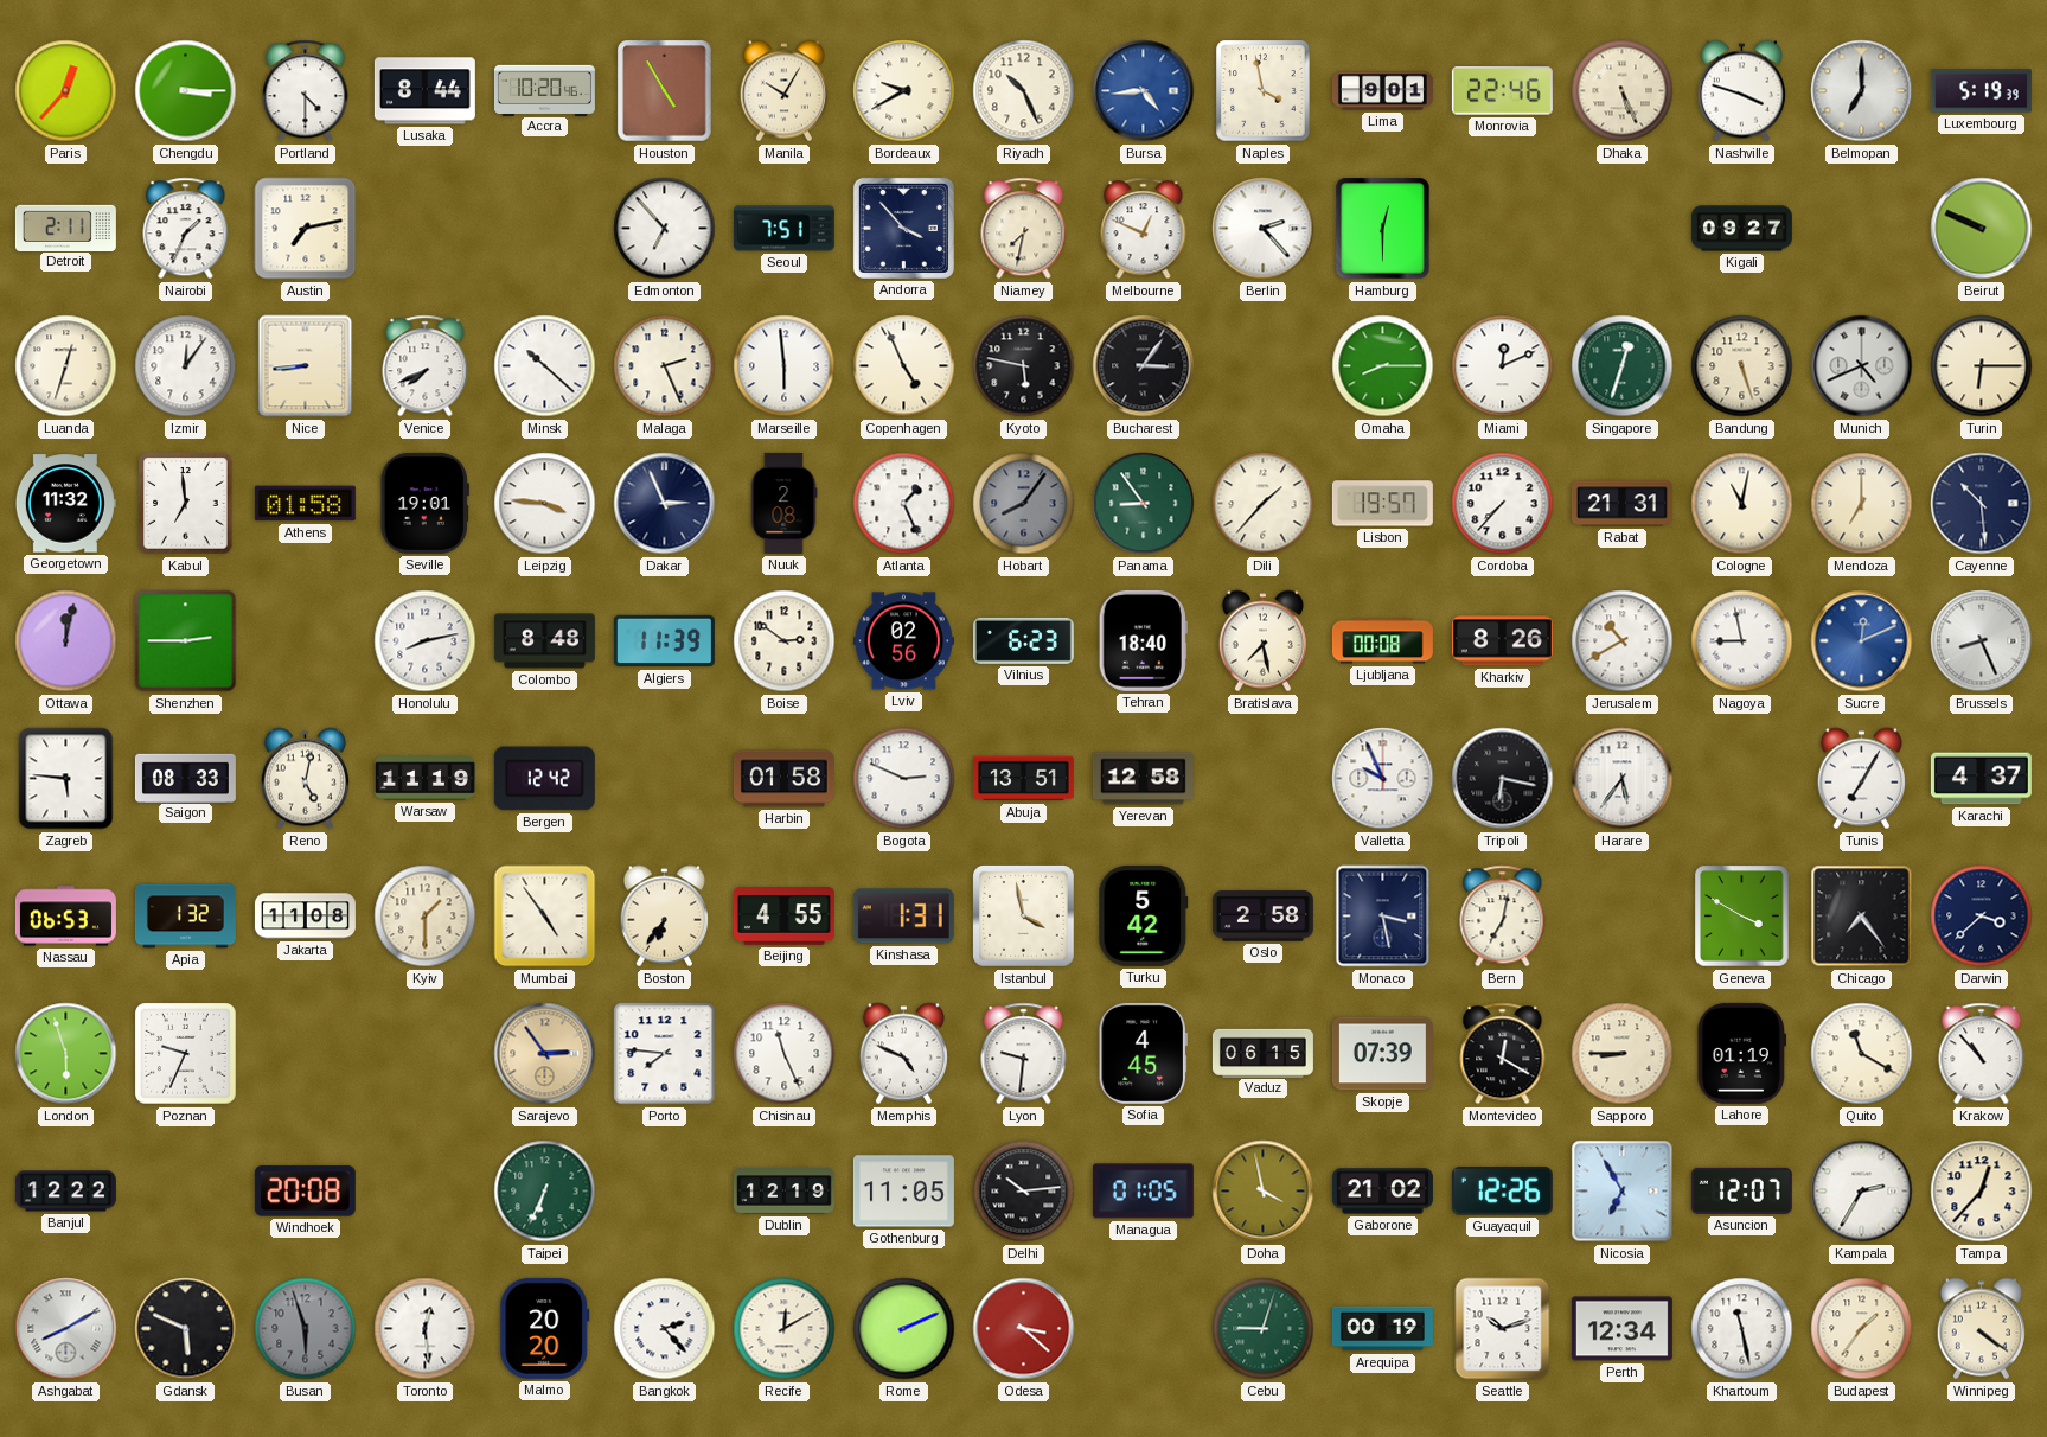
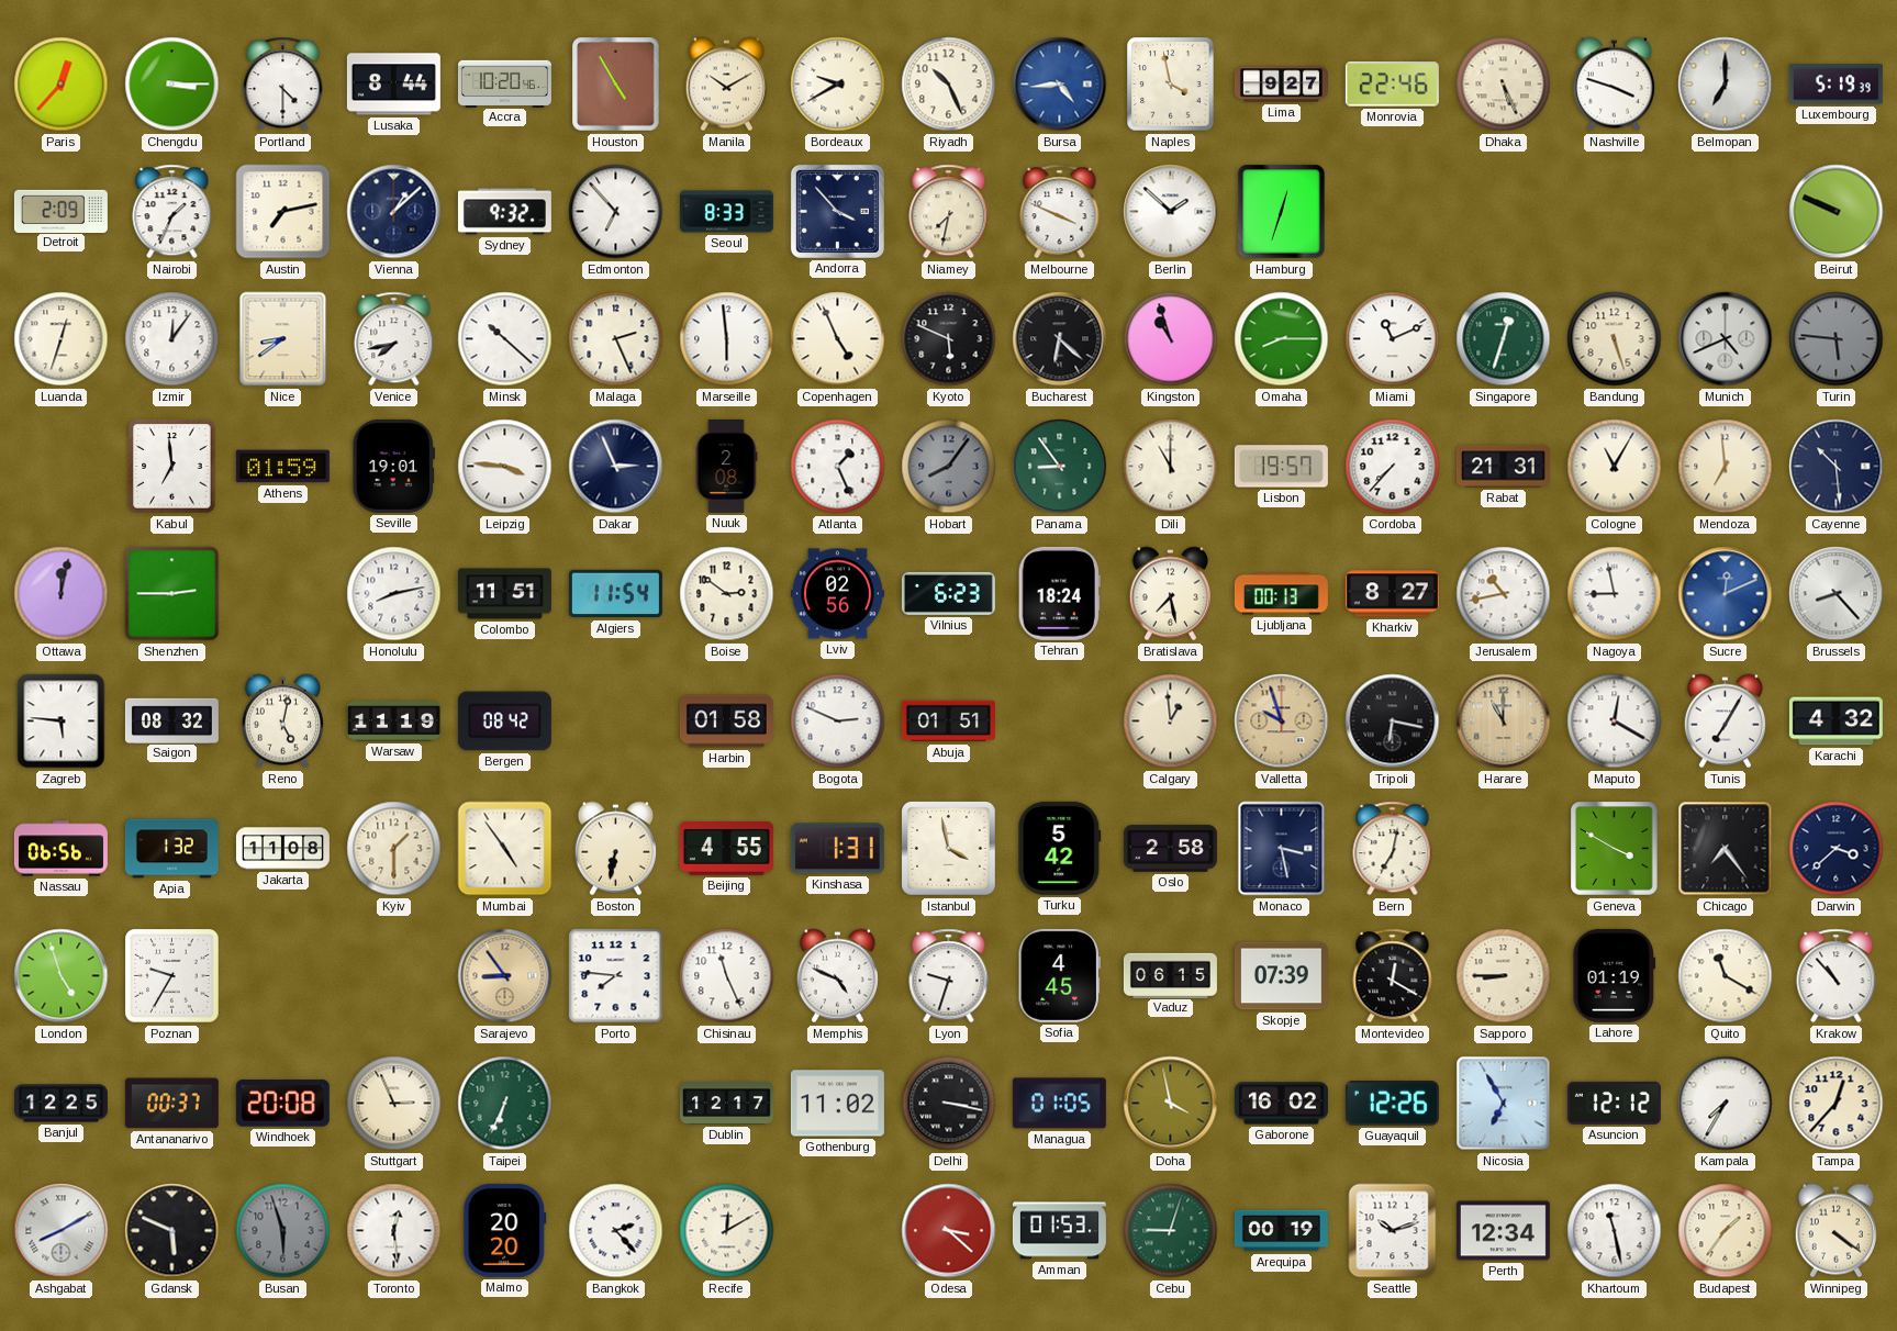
Manila: 10:05 -> 10:10
Lima: 9:01 -> 9:27
Detroit: 2:11 -> 2:09
Vienna: none -> 1:08
Sydney: none -> 9:32
Seoul: 7:51 -> 8:33
Melbourne: 12:49 -> 3:49
Berlin: 2:23 -> 1:52
Hamburg: 12:30 -> 12:33
Kigali: 09:27 -> none
Nice: 8:44 -> 8:39
Venice: 7:41 -> 7:43
Kyoto: 5:47 -> 5:49
Bucharest: 3:06 -> 6:22
Kingston: none -> 10:57
Miami: 12:11 -> 11:11
Turin: 6:15 -> 5:46
Turin dial: cream -> grey
Georgetown: 11:32 -> none
Athens: 01:58 -> 01:59
Dili: 1:37 -> 11:00
Cologne: 11:02 -> 11:05
Mendoza: 7:00 -> 6:59
Colombo: 8:48 -> 11:51
Algiers: 11:39 -> 11:54
Tehran: 18:40 -> 18:24
Ljubljana: 00:08 -> 00:13
Kharkiv: 8:26 -> 8:27
Jerusalem: 10:40 -> 10:43
Brussels: 8:26 -> 8:23
Saigon: 08:33 -> 08:32
Bergen: 12:42 -> 08:42
Abuja: 13:51 -> 01:51
Yerevan: 12:58 -> none
Calgary: none -> 12:59
Valletta: 9:56 -> 9:57
Valletta dial: white -> champagne
Harare: 5:36 -> 11:00
Harare dial: white -> champagne
Maputo: none -> 12:20
Karachi: 4:37 -> 4:32
Nassau: 06:53 -> 06:56
Boston: 6:36 -> 6:32
London: 5:57 -> 4:57
Poznan: 9:34 -> 9:35
Sarajevo: 2:54 -> 8:54
Lyon: 9:31 -> 9:33
Banjul: 12:22 -> 12:25
Antananarivo: none -> 00:37
Stuttgart: none -> 2:56
Dublin: 12:19 -> 12:17
Gothenburg: 11:05 -> 11:02
Delhi: 10:14 -> 3:17
Gaborone: 21:02 -> 16:02
Asuncion: 12:07 -> 12:12
Kampala: 2:35 -> 7:35
Rome: 2:11 -> none
Amman: none -> 01:53
